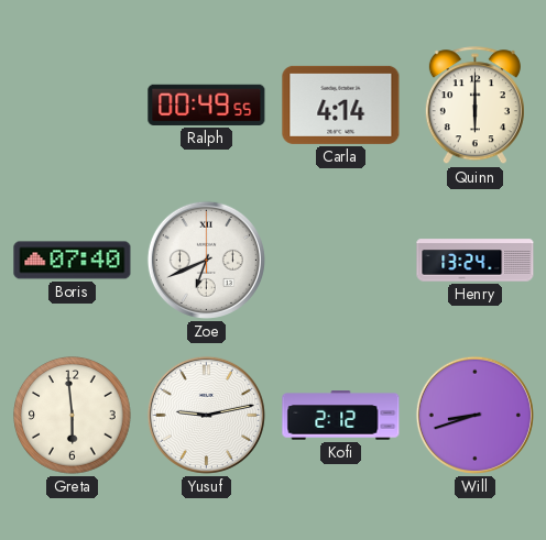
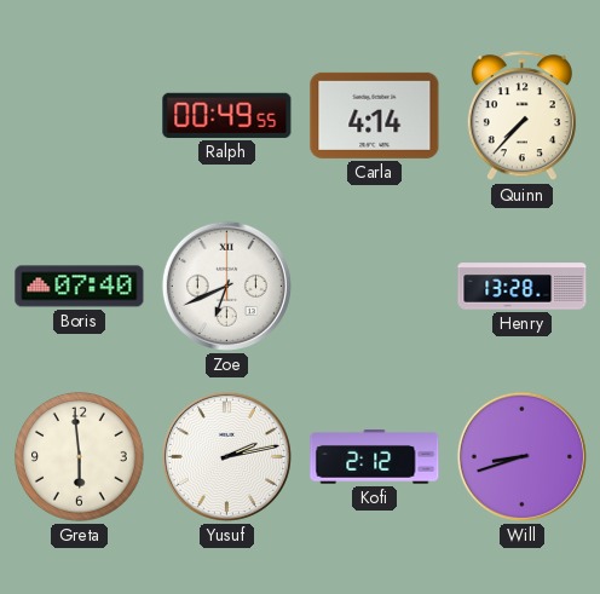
Quinn: 6:00 -> 7:37
Henry: 13:24 -> 13:28
Yusuf: 9:13 -> 2:13
